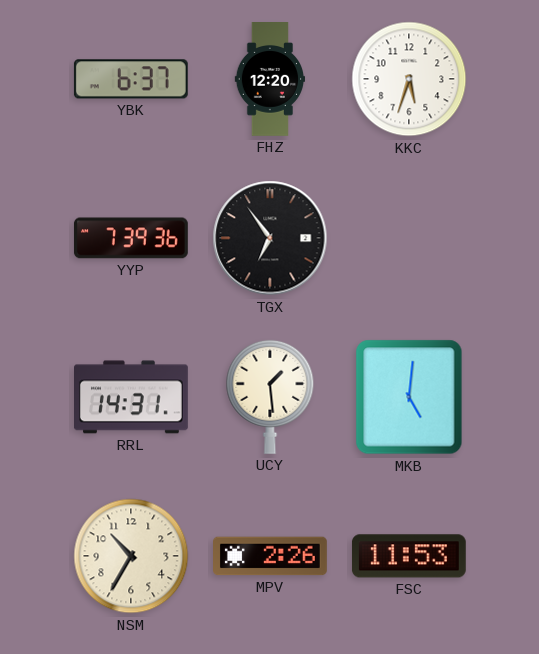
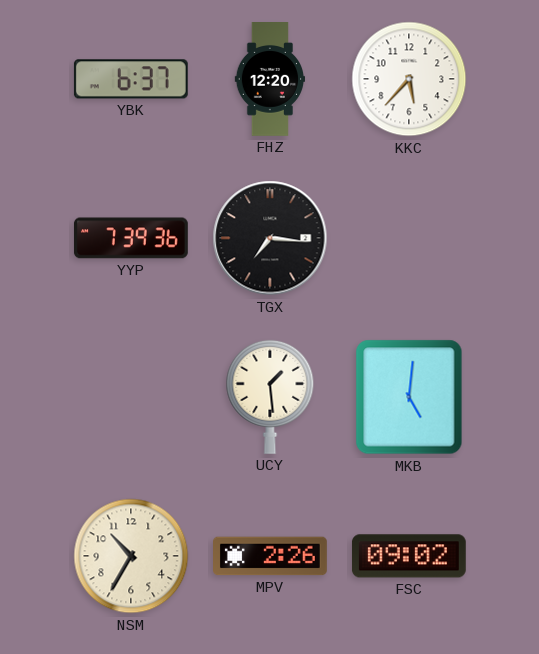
KKC: 5:33 -> 5:37
TGX: 6:54 -> 7:16
RRL: 14:31 -> none
FSC: 11:53 -> 09:02
